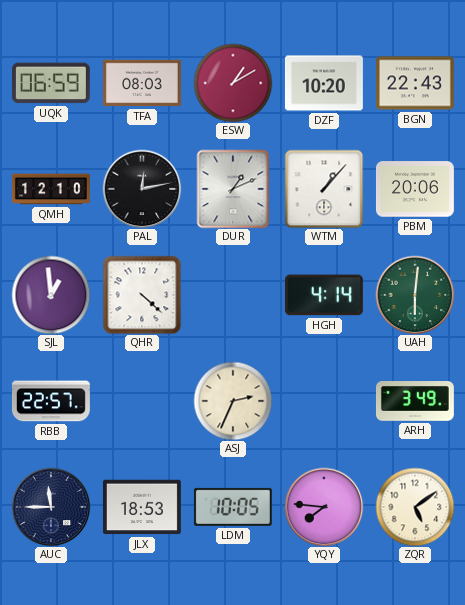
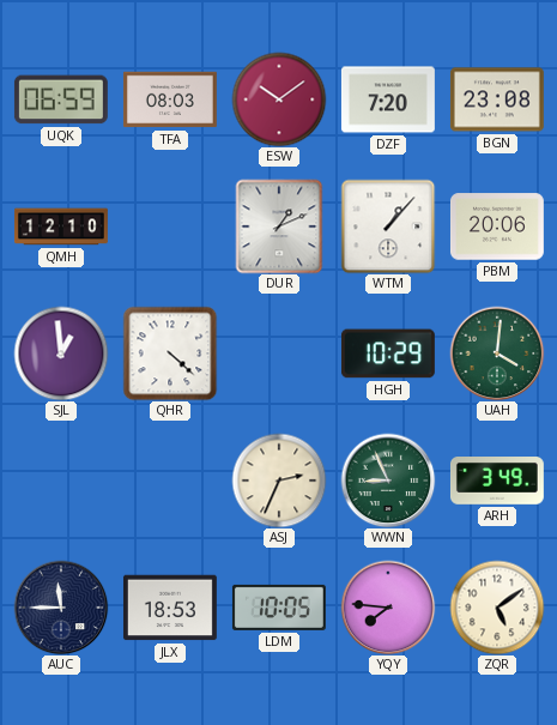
ESW: 1:10 -> 10:09
DZF: 10:20 -> 7:20
BGN: 22:43 -> 23:08
PAL: 12:13 -> none
HGH: 4:14 -> 10:29
UAH: 6:01 -> 4:01
RBB: 22:57 -> none
WWN: none -> 8:56
